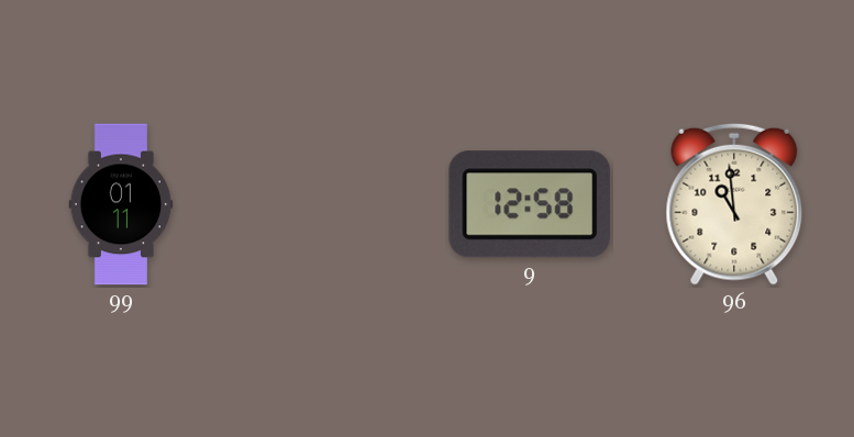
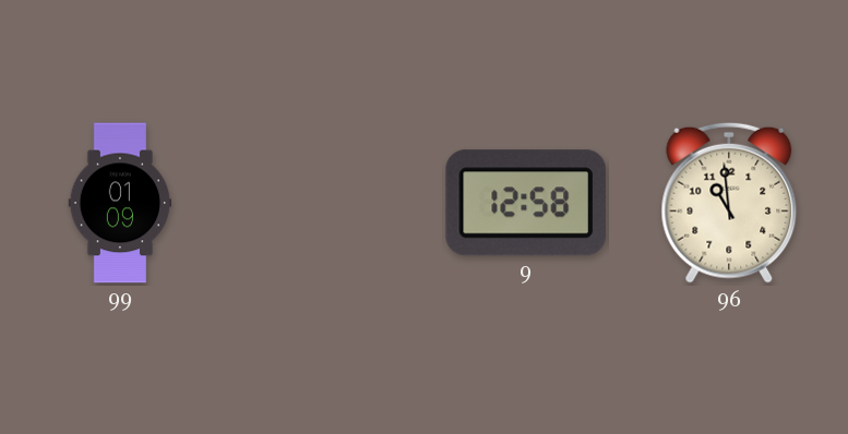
99: 01:11 -> 01:09
